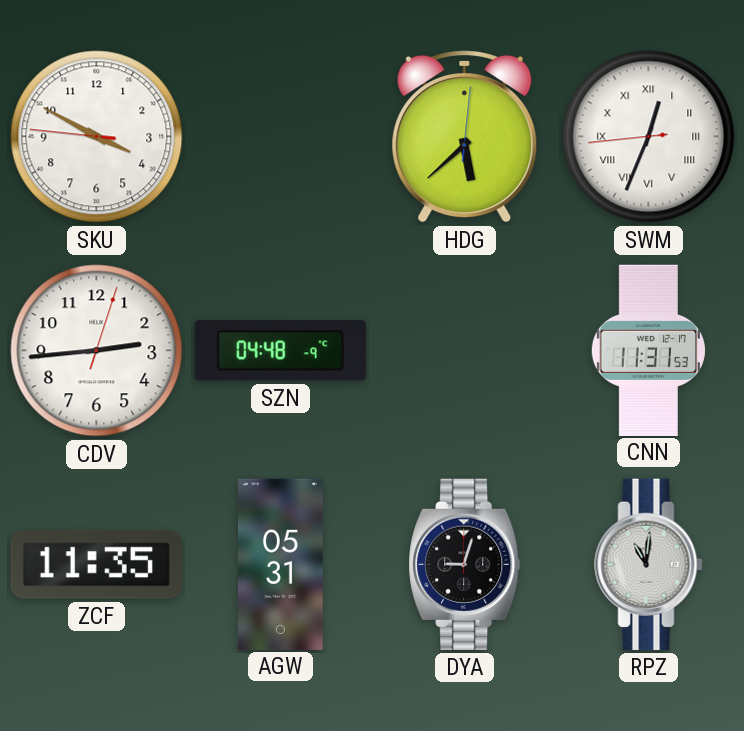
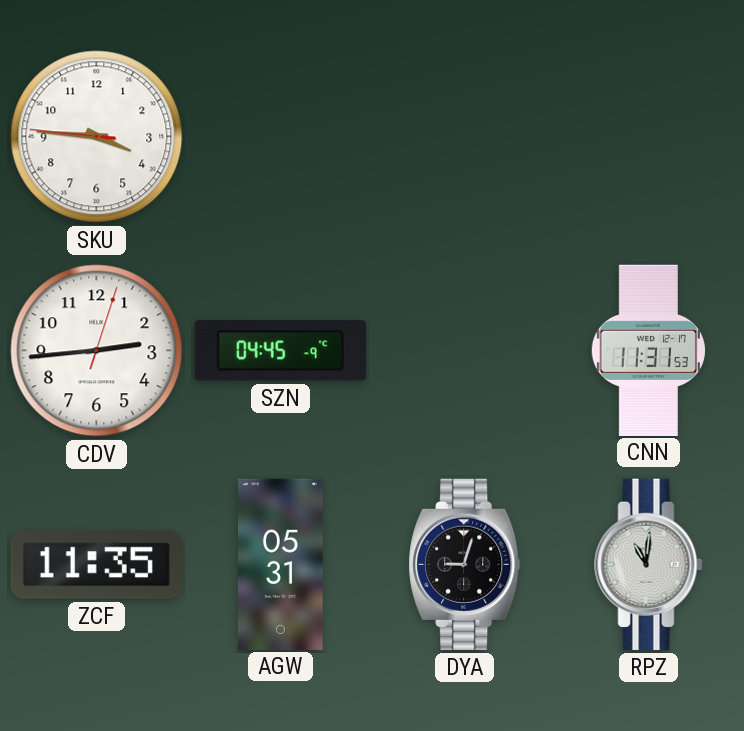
SKU: 3:49 -> 3:45
HDG: 5:38 -> none
SWM: 12:33 -> none
SZN: 04:48 -> 04:45
